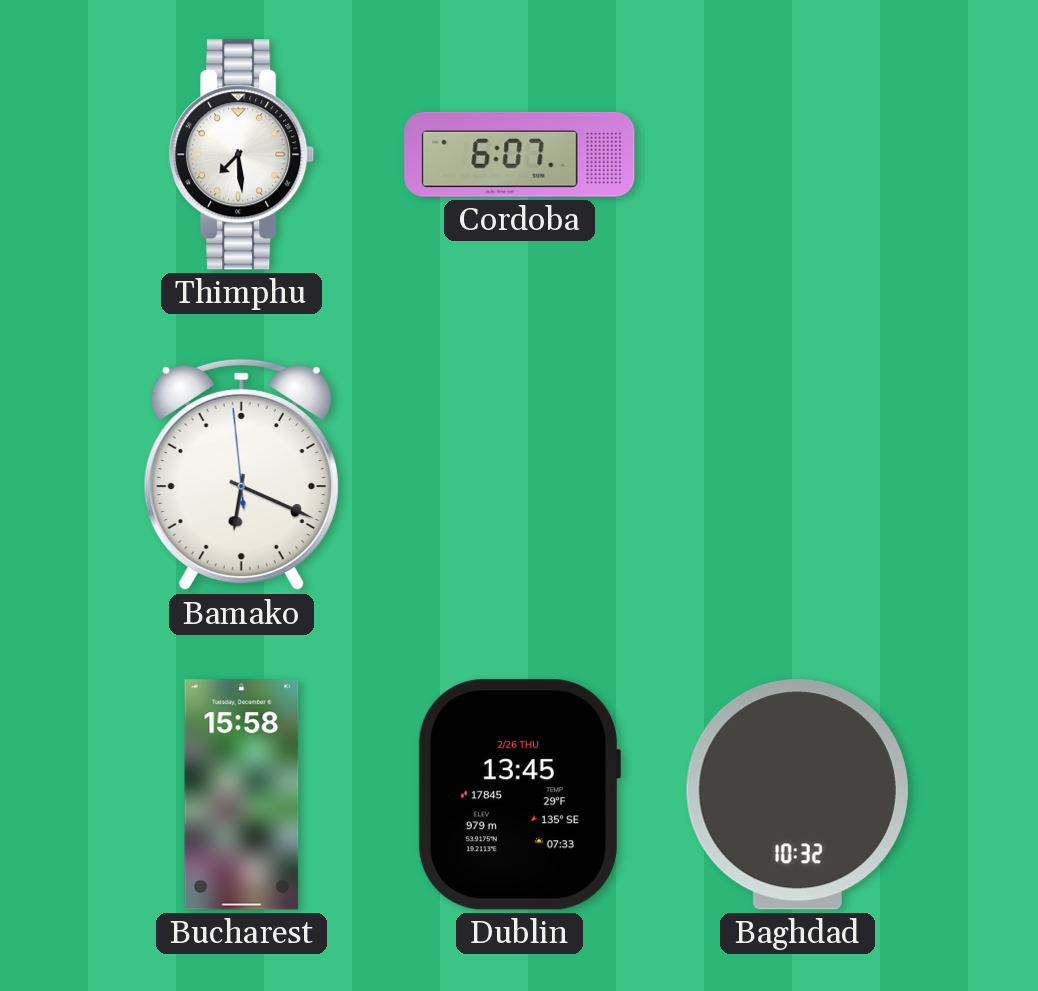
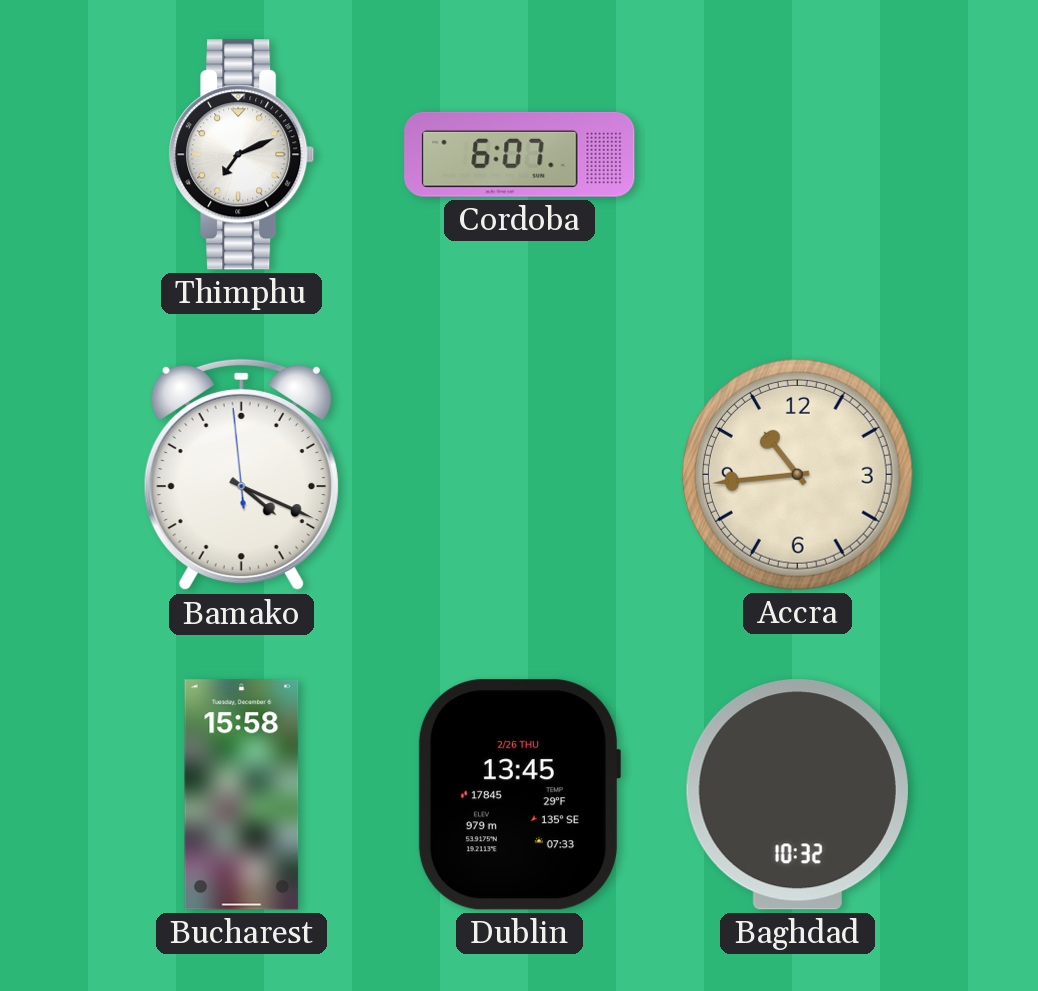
Thimphu: 7:29 -> 7:11
Bamako: 6:18 -> 4:18
Accra: none -> 10:44
